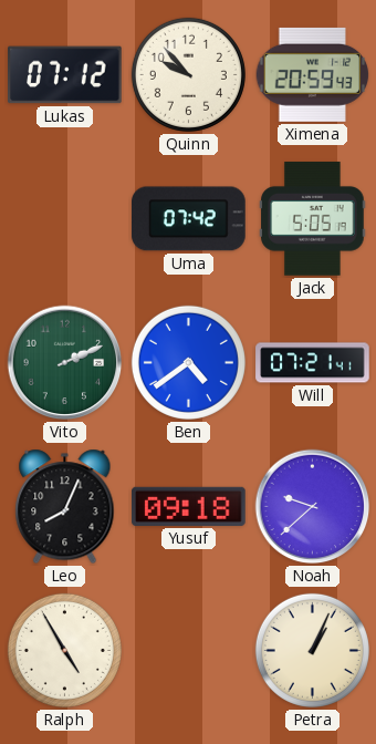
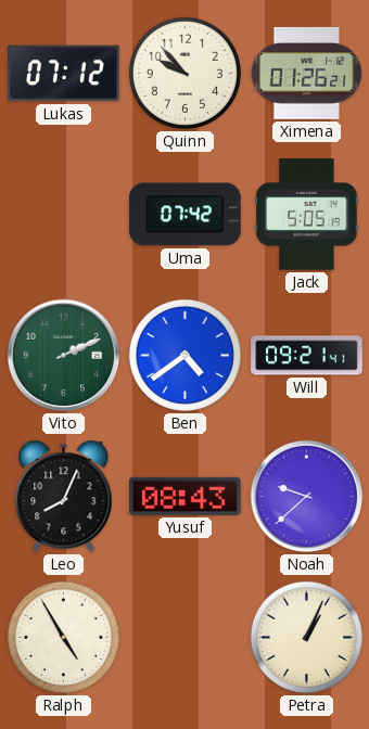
Ximena: 20:59 -> 01:26
Will: 07:21 -> 09:21
Yusuf: 09:18 -> 08:43
